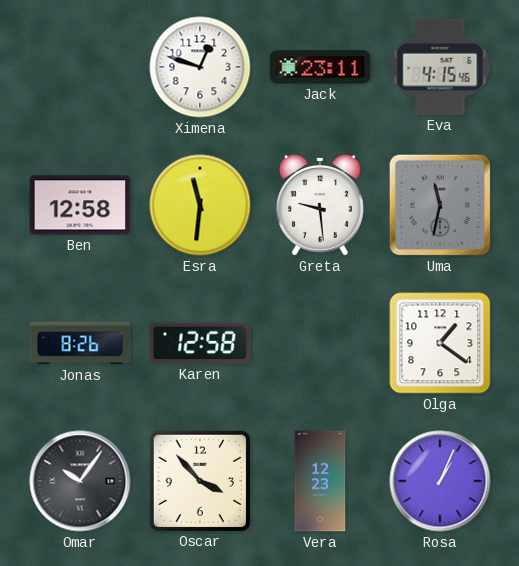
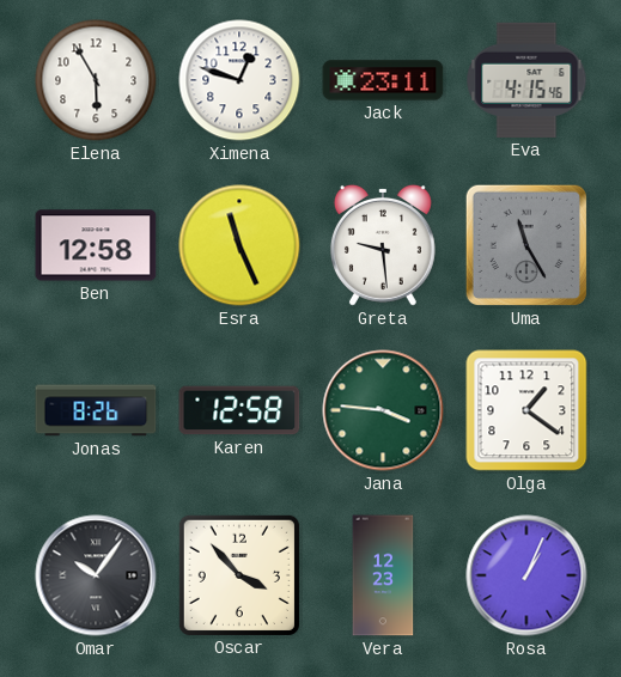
Elena: none -> 5:55
Esra: 11:31 -> 11:26
Uma: 11:32 -> 11:25
Jana: none -> 3:46
